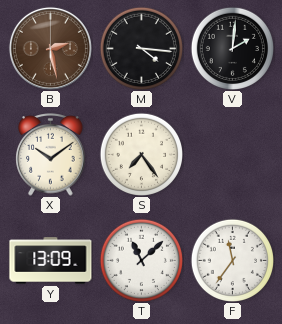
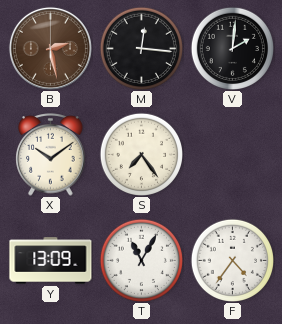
M: 4:16 -> 12:16
T: 11:08 -> 11:05
F: 11:36 -> 4:36
